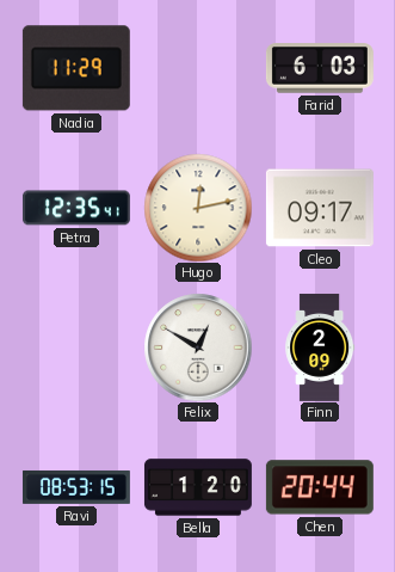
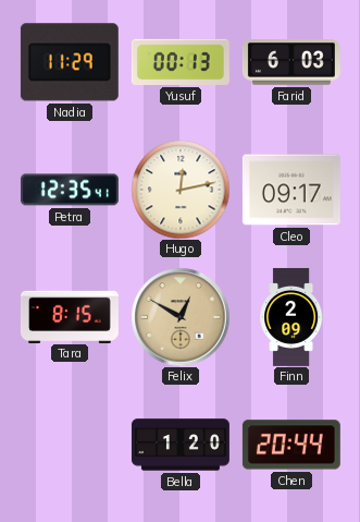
Yusuf: none -> 00:13
Tara: none -> 8:15
Felix dial: white -> champagne
Ravi: 08:53 -> none
